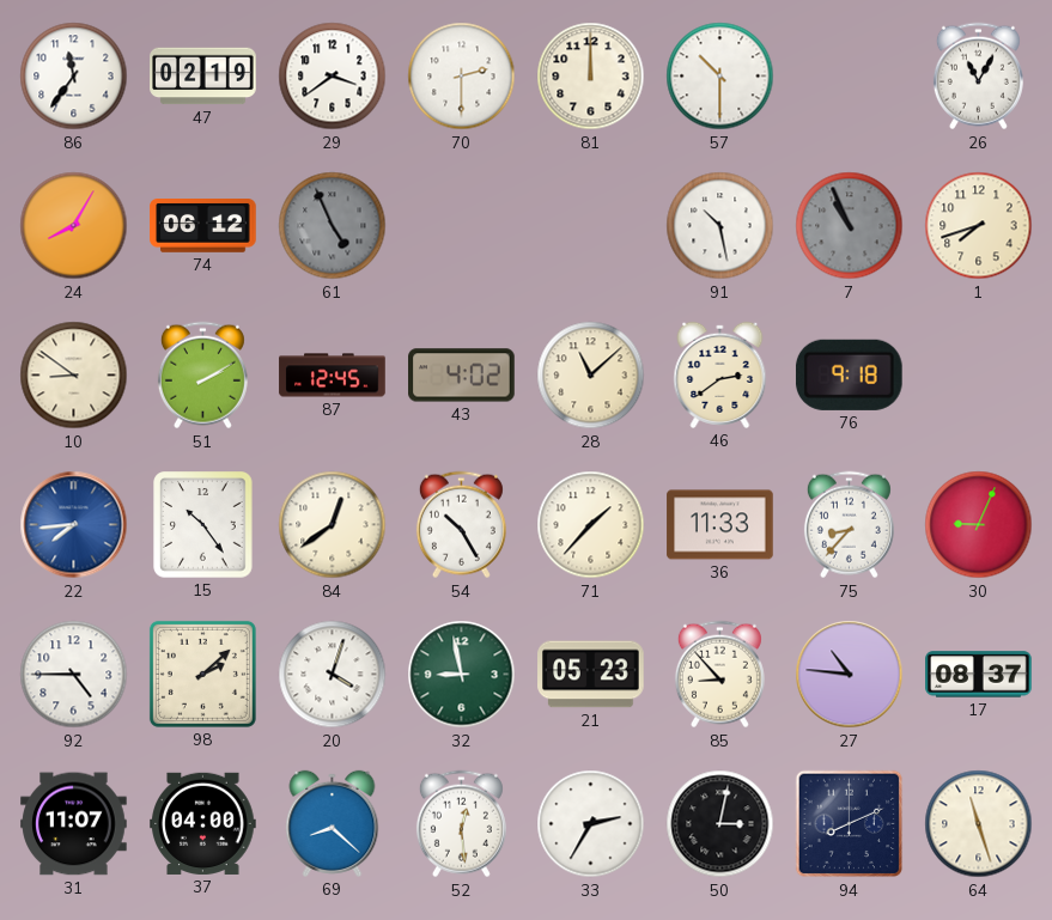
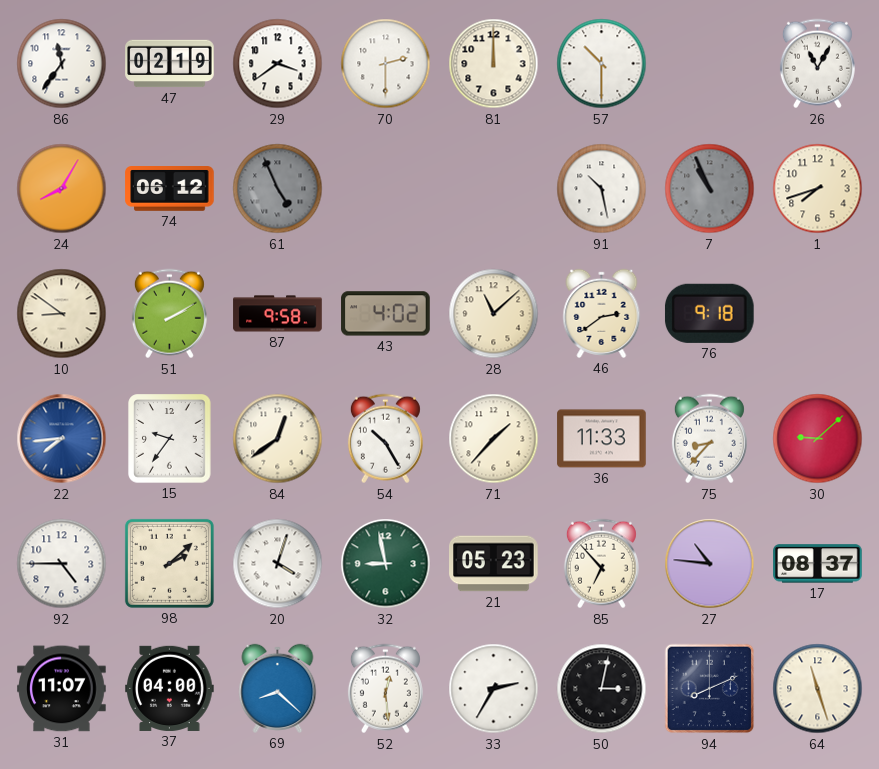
87: 12:45 -> 9:58
15: 10:24 -> 9:36
30: 9:04 -> 9:08
85: 8:53 -> 6:53
